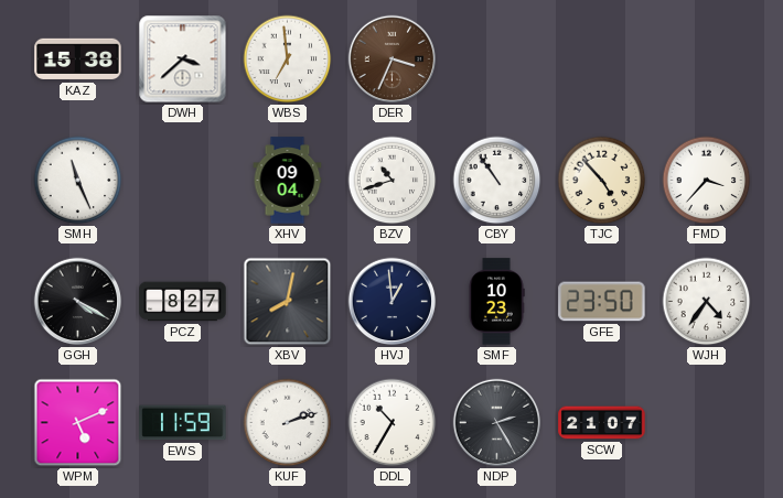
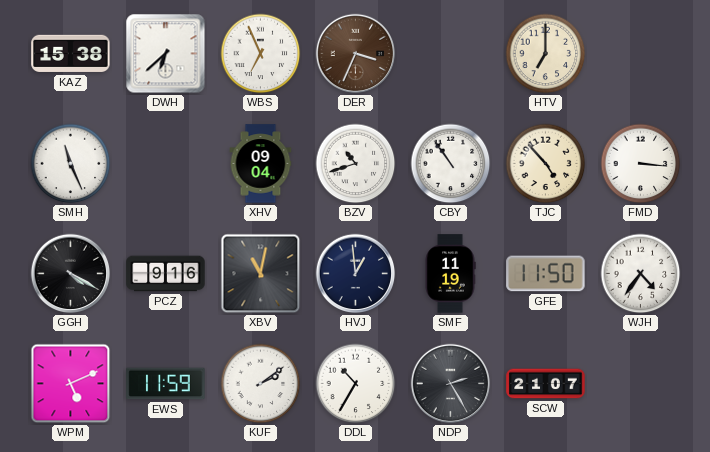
DWH: 3:38 -> 6:38
WBS: 6:59 -> 6:56
HTV: none -> 7:00
FMD: 3:37 -> 3:16
PCZ: 8:27 -> 9:16
XBV: 8:02 -> 11:02
SMF: 10:23 -> 11:19
GFE: 23:50 -> 11:50
KUF: 2:12 -> 2:09
